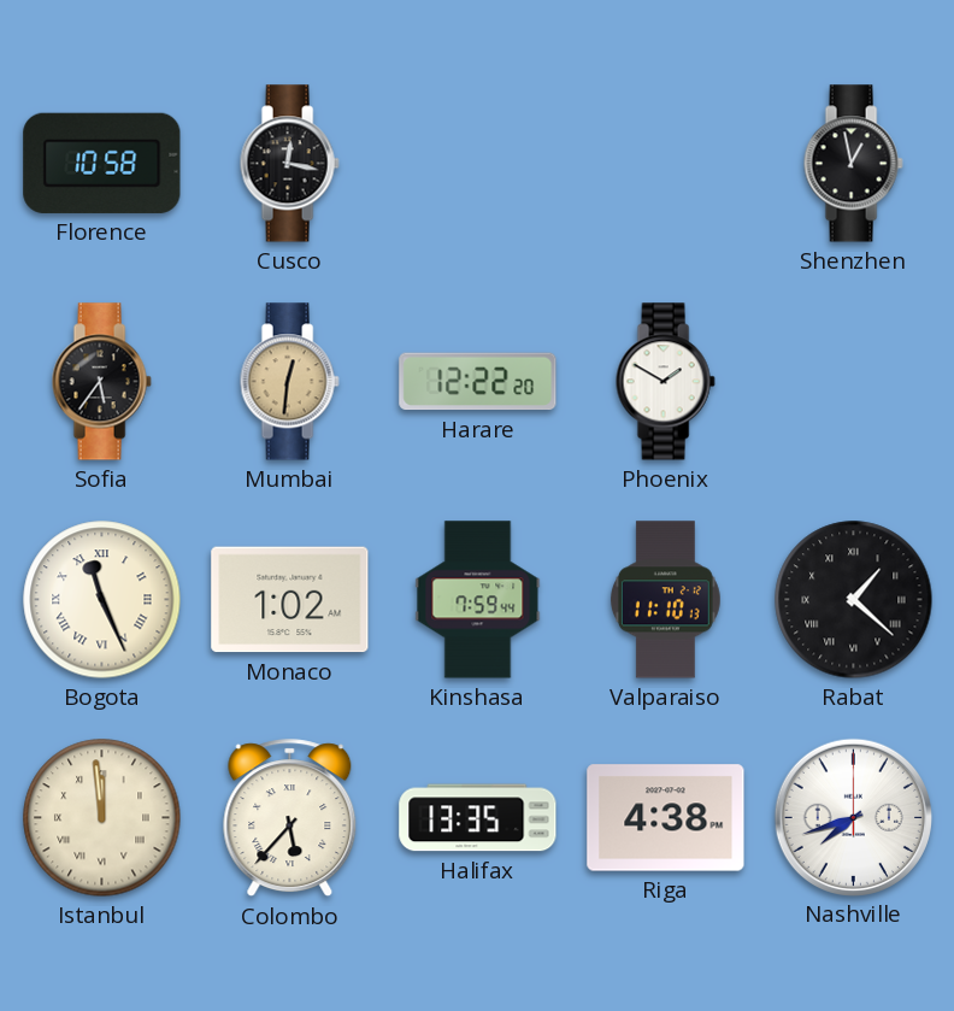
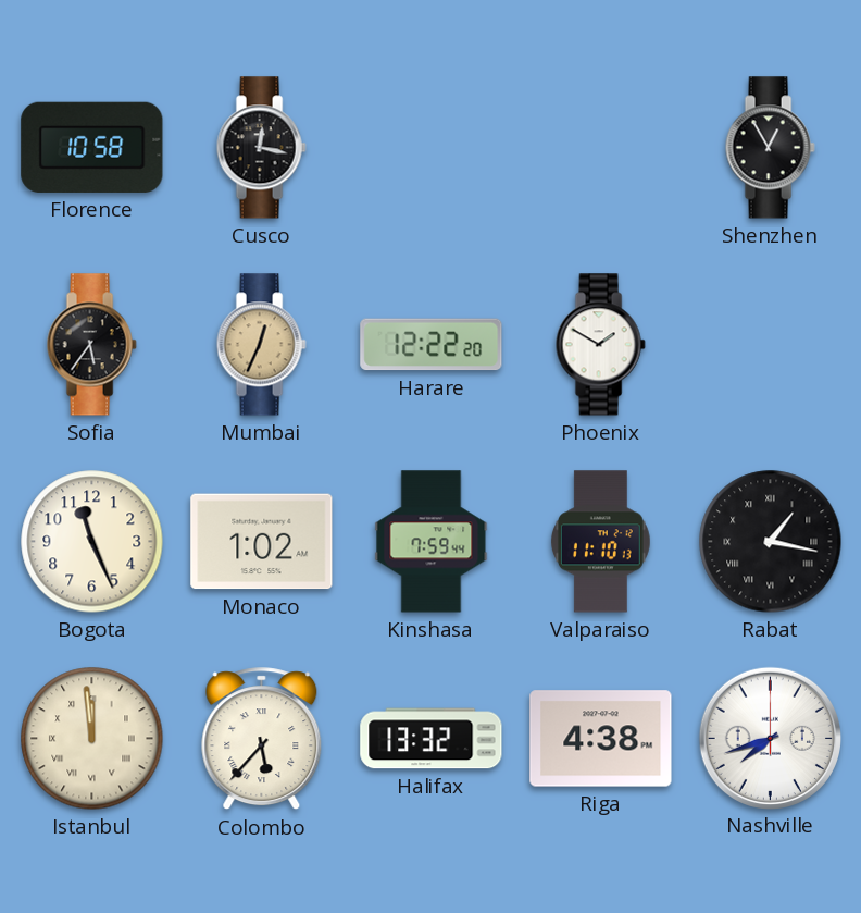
Shenzhen: 12:58 -> 12:55
Mumbai: 12:31 -> 12:34
Bogota numerals: Roman -> Arabic
Rabat: 1:22 -> 1:17
Halifax: 13:35 -> 13:32
